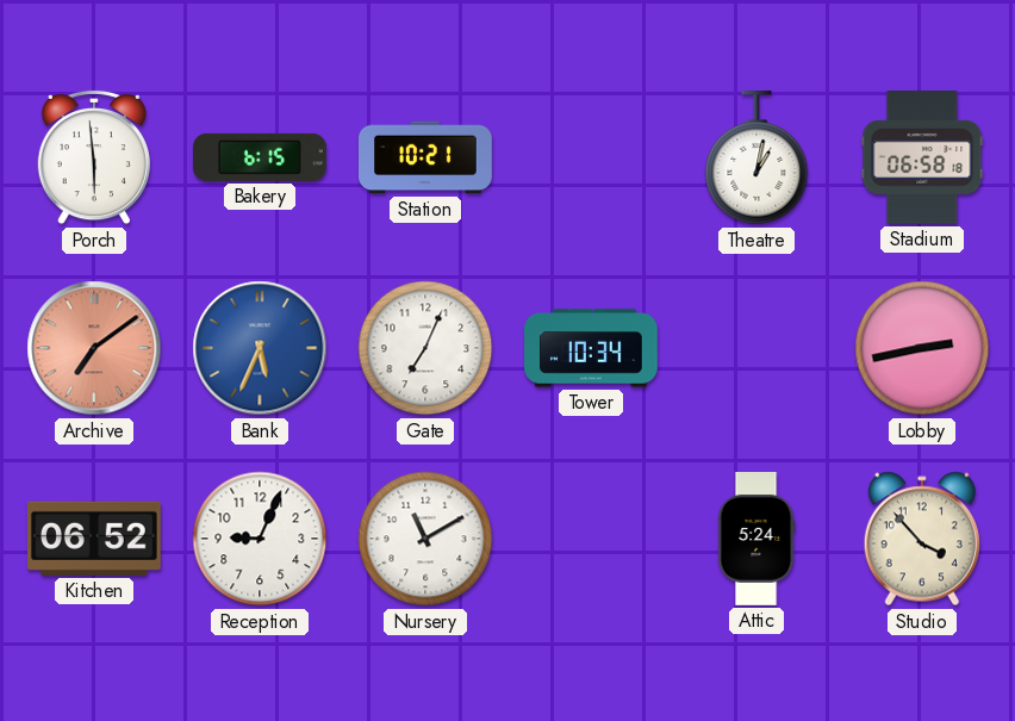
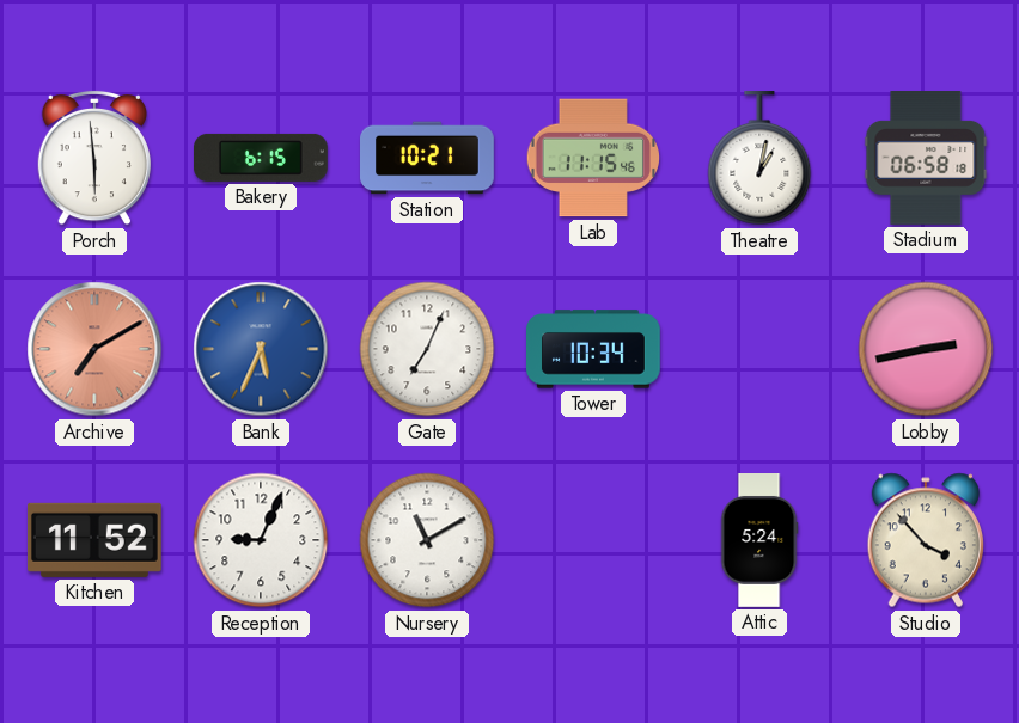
Lab: none -> 11:15
Archive: 7:09 -> 7:10
Kitchen: 06:52 -> 11:52
